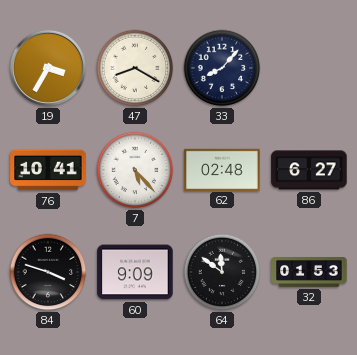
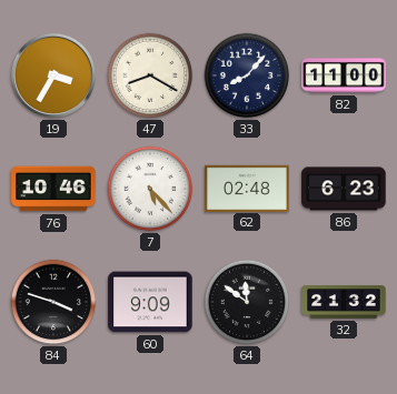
82: none -> 11:00
76: 10:41 -> 10:46
86: 6:27 -> 6:23
32: 01:53 -> 21:32
